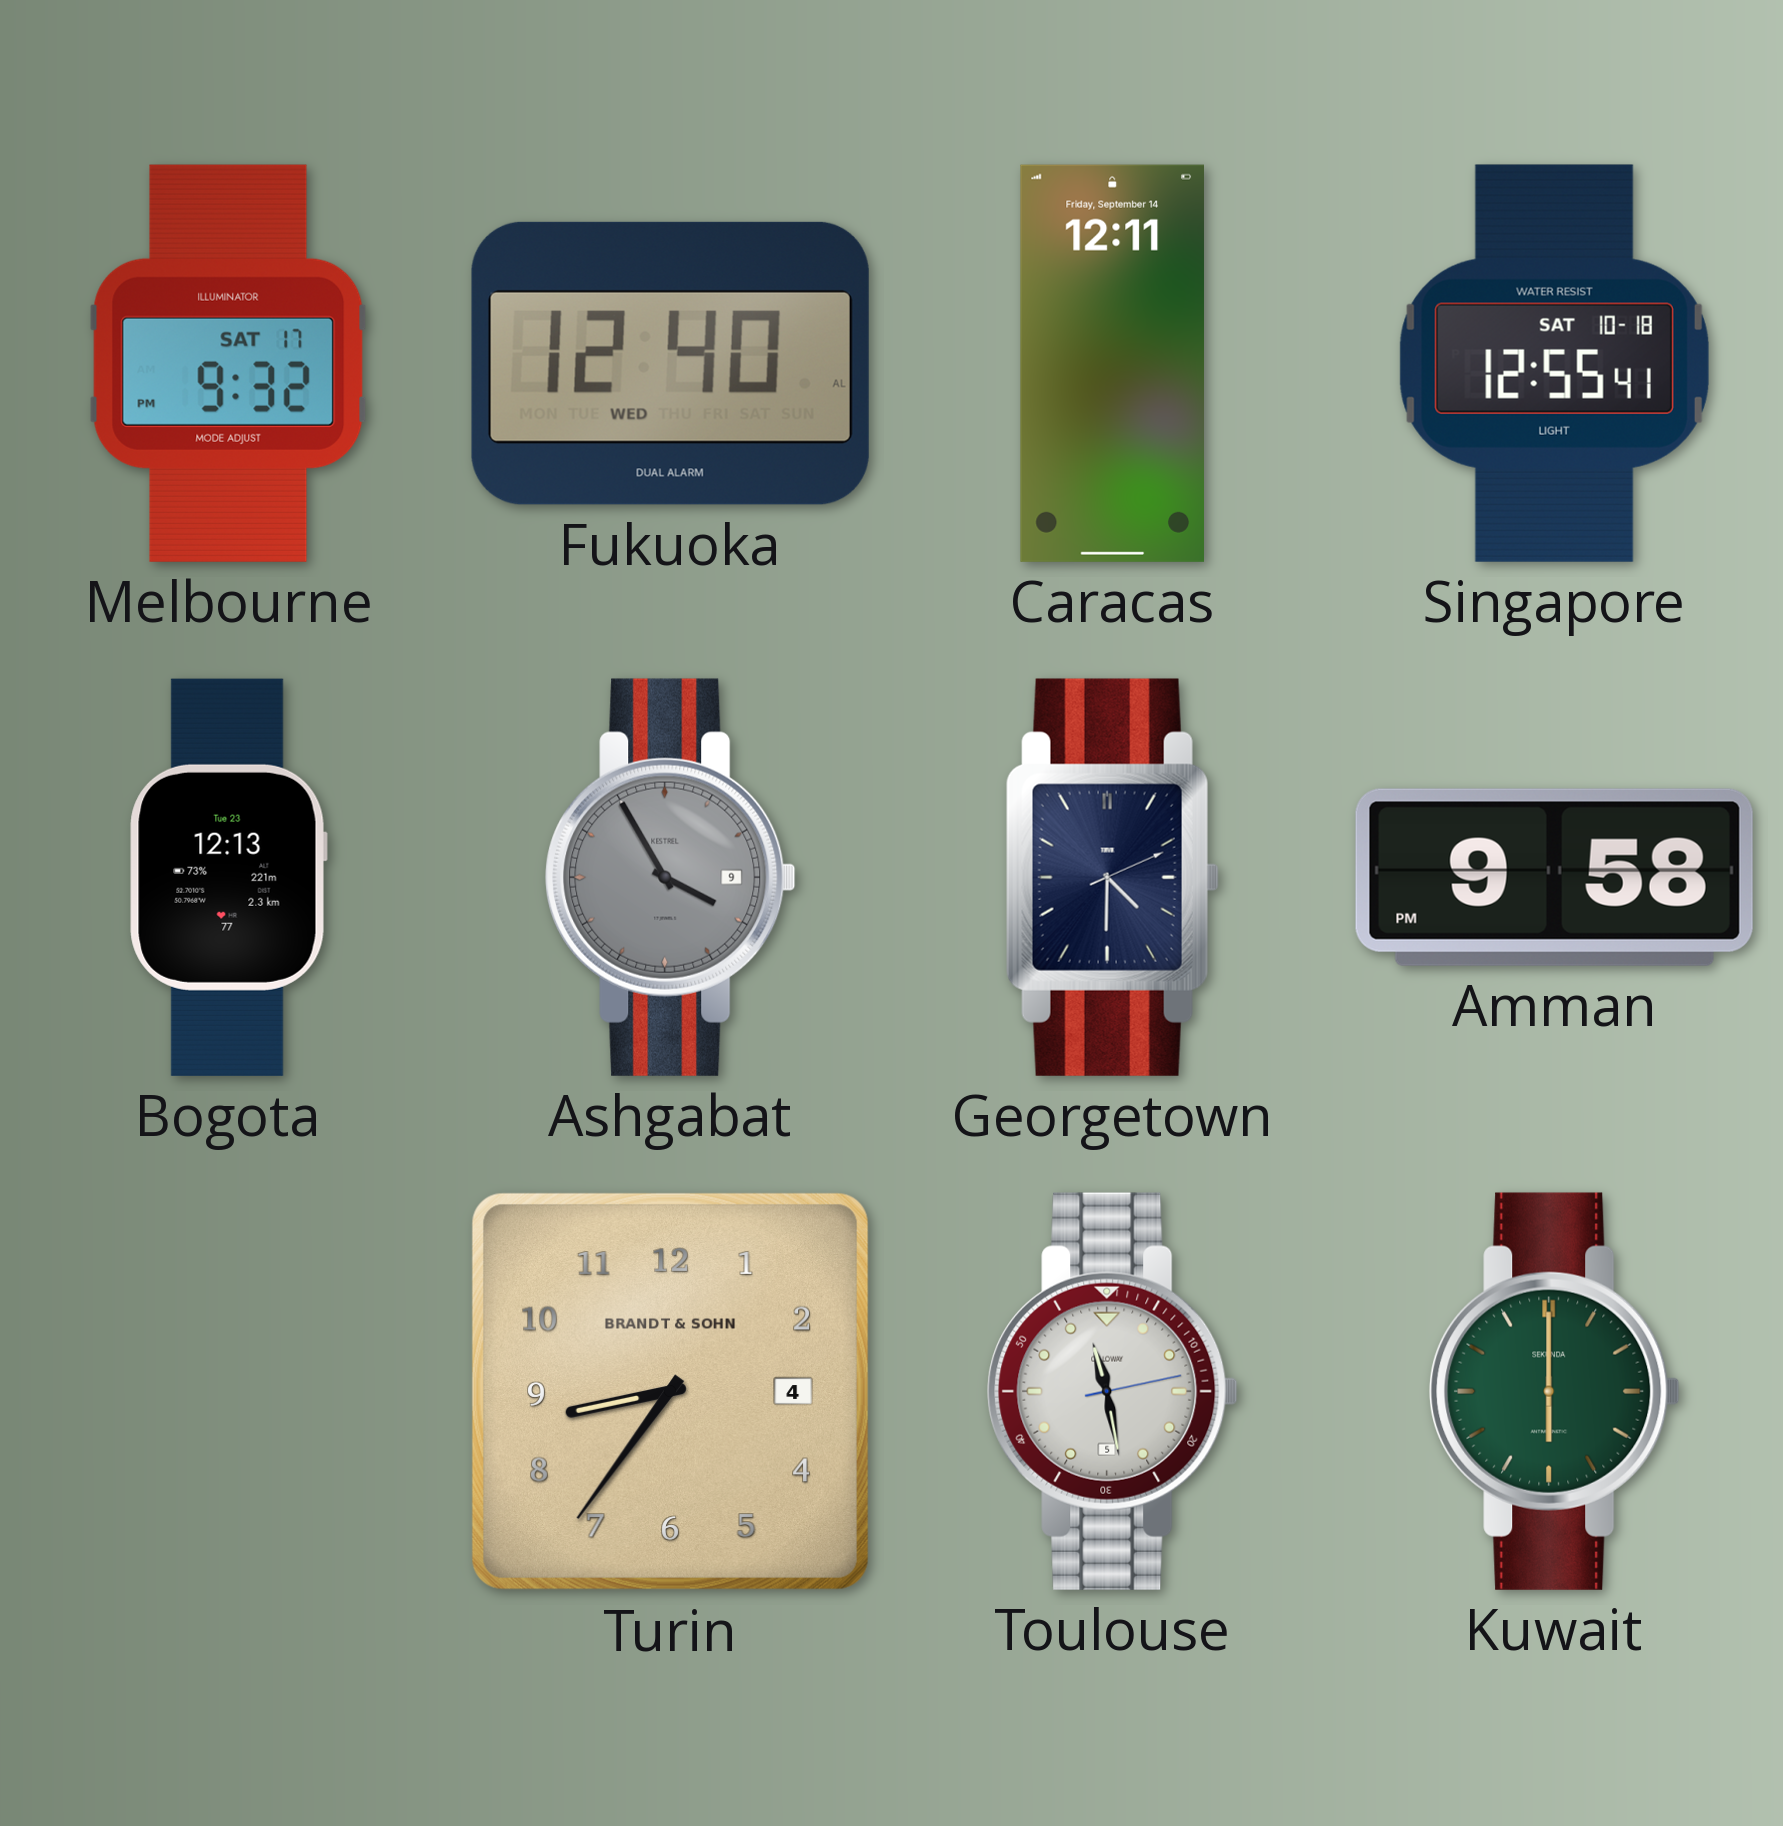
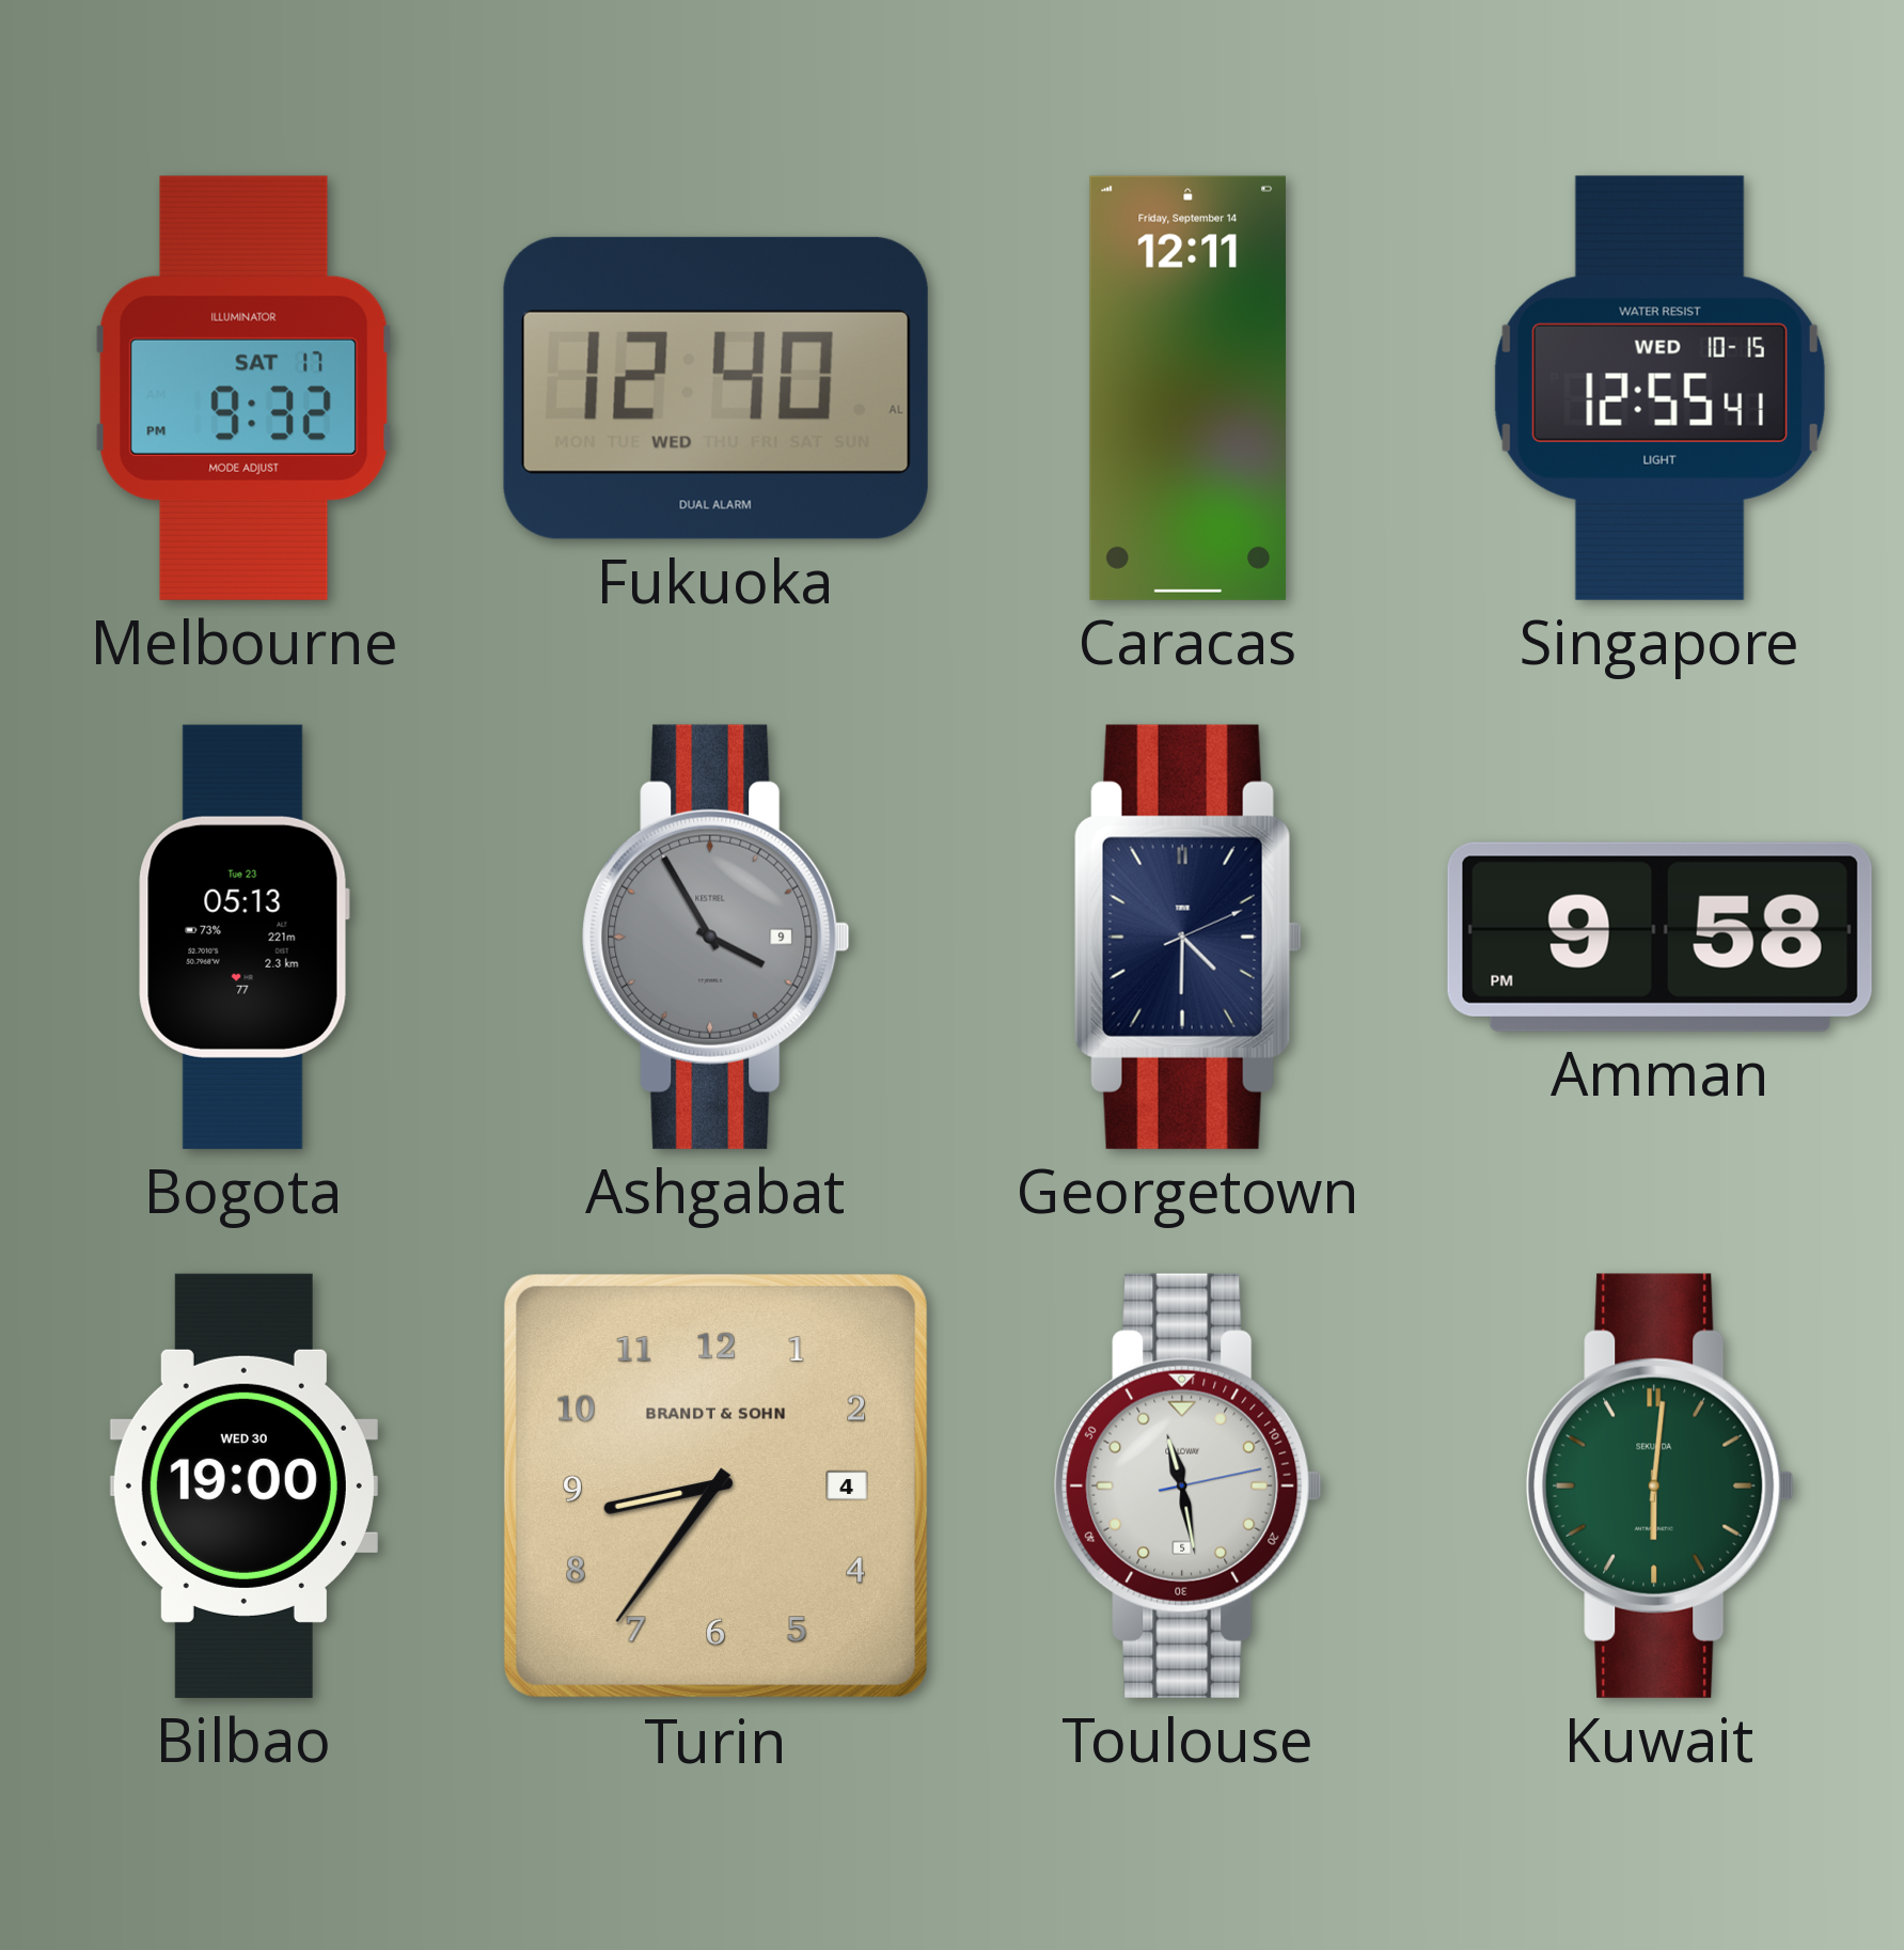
Singapore date: SAT 10-18 -> WED 10-15
Bogota: 12:13 -> 05:13
Bilbao: none -> 19:00
Kuwait: 6:00 -> 6:01
